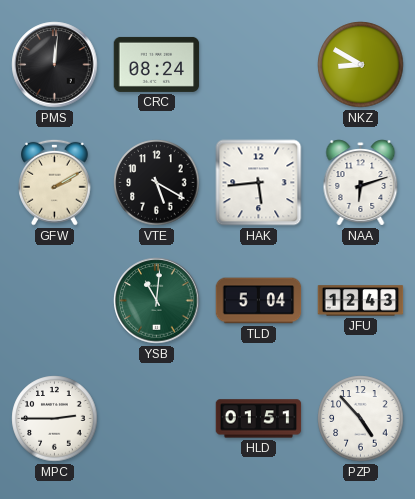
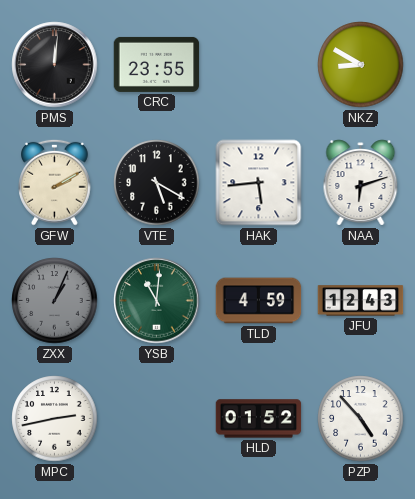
CRC: 08:24 -> 23:55
ZXX: none -> 1:04
TLD: 5:04 -> 4:59
MPC: 2:45 -> 2:43
HLD: 01:51 -> 01:52
